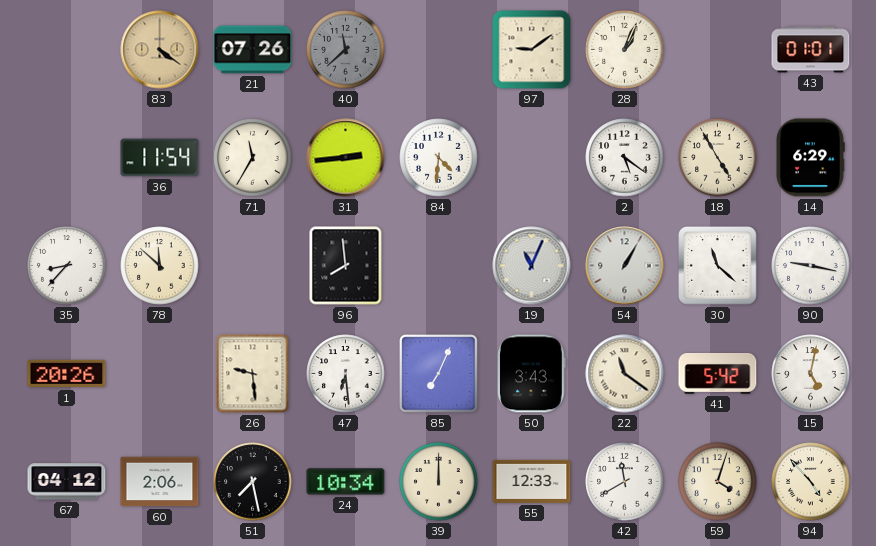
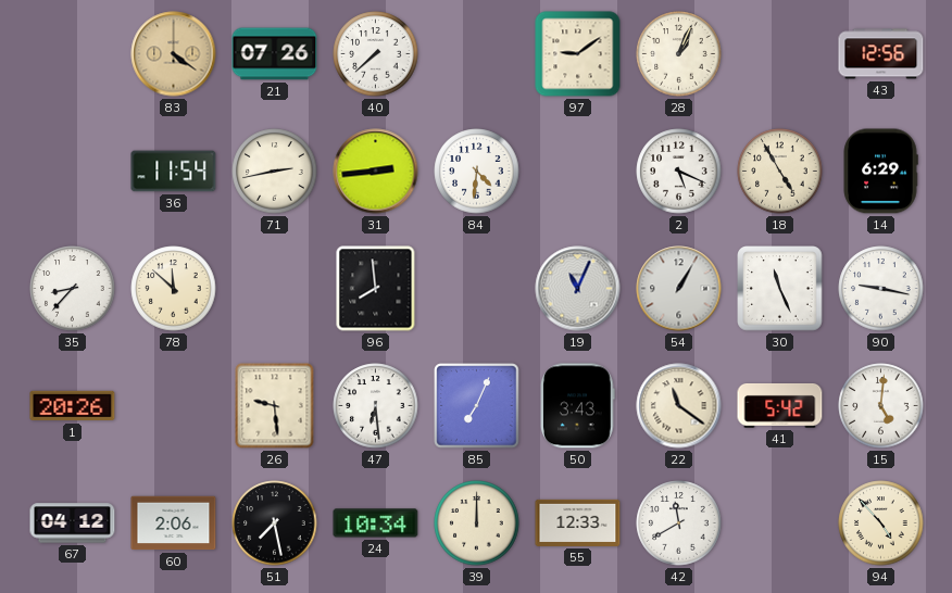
40: 11:38 -> 7:38
40 dial: grey -> white
43: 01:01 -> 12:56
71: 11:35 -> 2:43
2: 5:21 -> 5:19
30: 11:22 -> 11:26
15: 5:02 -> 5:01
59: 4:03 -> none
